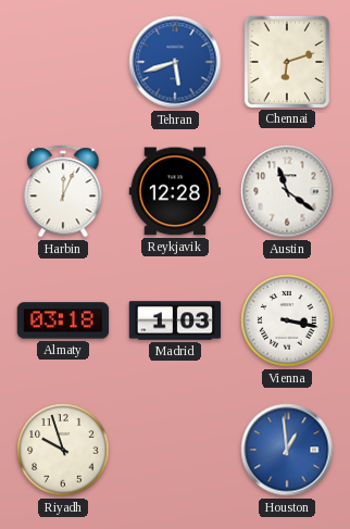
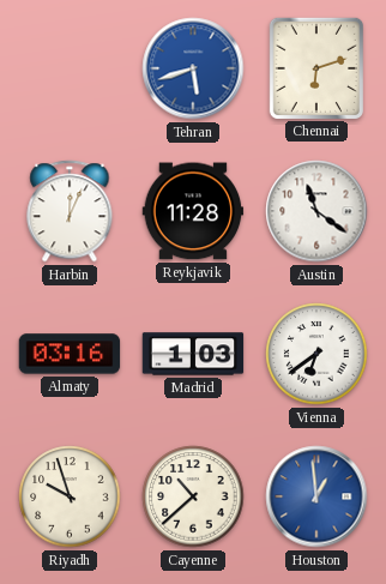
Reykjavik: 12:28 -> 11:28
Almaty: 03:18 -> 03:16
Vienna: 3:17 -> 6:39
Cayenne: none -> 10:38
